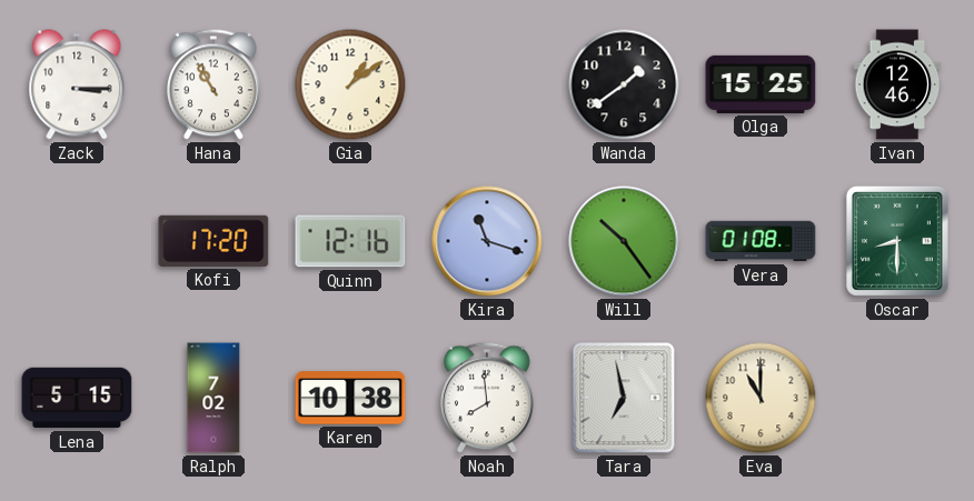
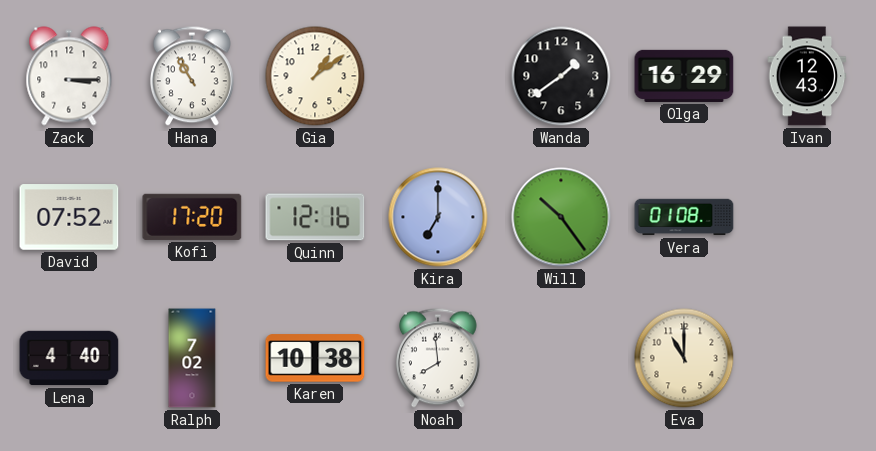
Olga: 15:25 -> 16:29
Ivan: 12:46 -> 12:43
David: none -> 07:52
Kira: 11:18 -> 7:00
Oscar: 8:30 -> none
Lena: 5:15 -> 4:40
Tara: 6:58 -> none
